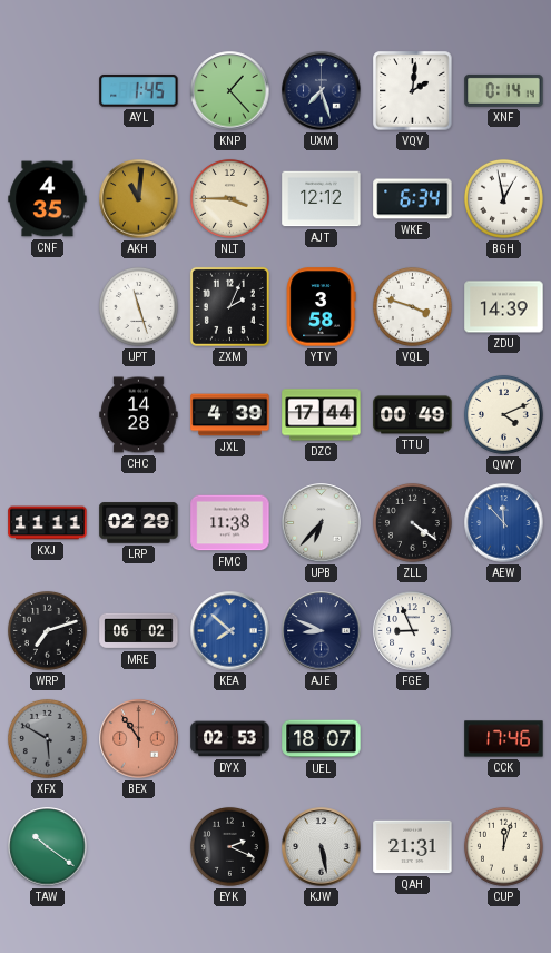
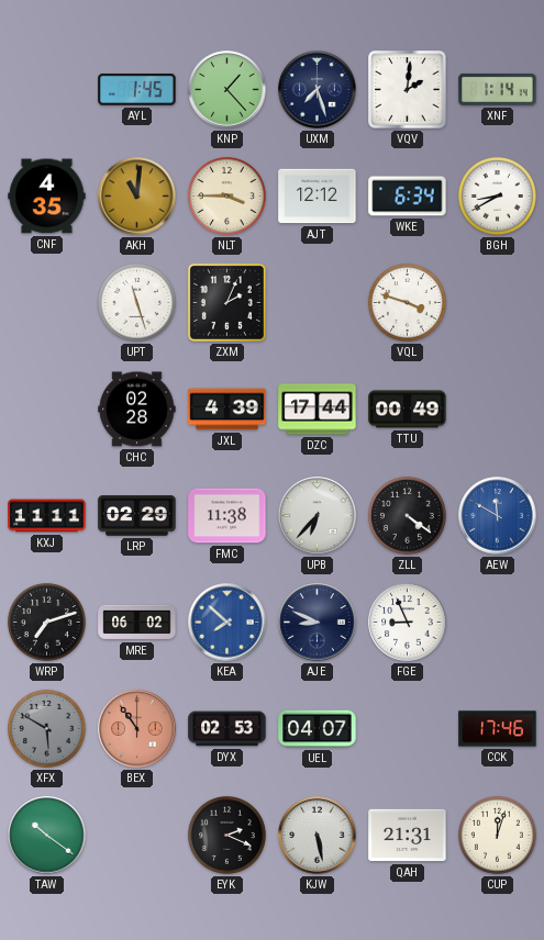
XNF: 0:14 -> 1:14
BGH: 12:58 -> 8:40
YTV: 3:58 -> none
ZDU: 14:39 -> none
CHC: 14:28 -> 02:28
QWY: 4:11 -> none
AEW: 11:53 -> 11:50
UEL: 18:07 -> 04:07
